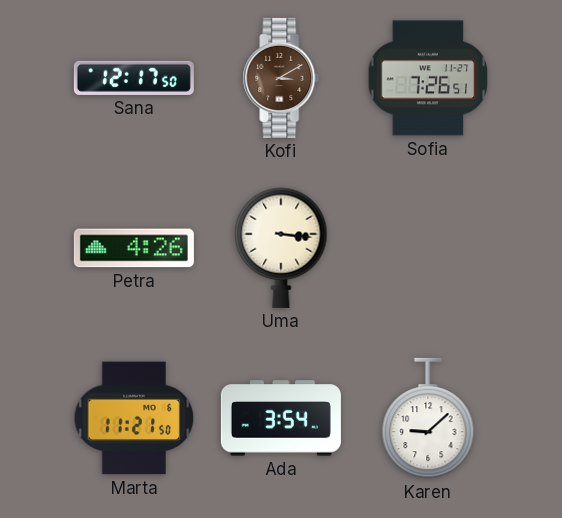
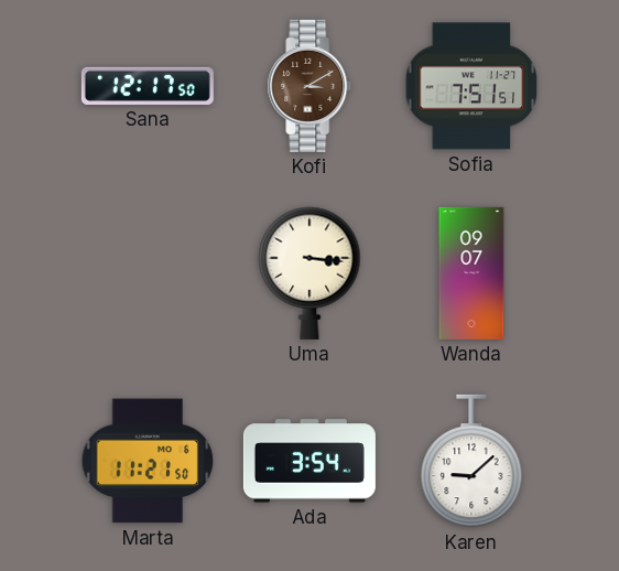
Sofia: 7:26 -> 7:51
Petra: 4:26 -> none
Wanda: none -> 09:07
